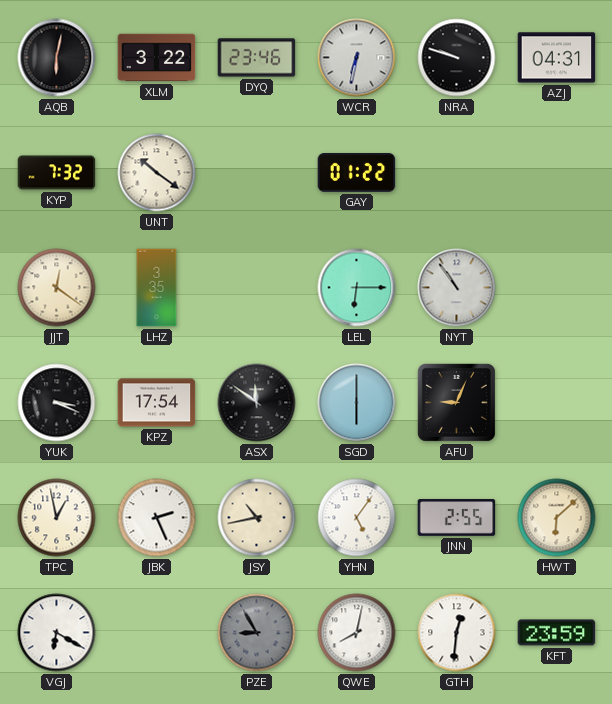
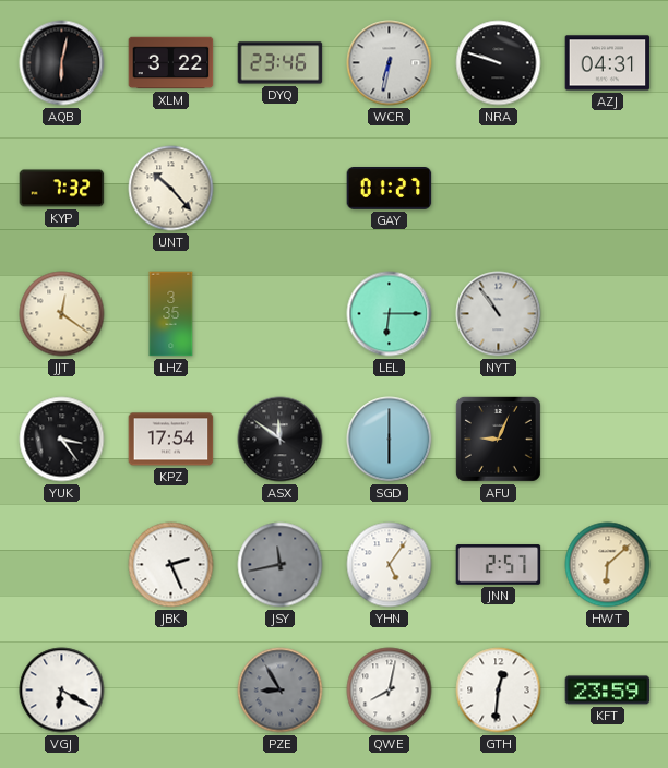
UNT: 10:21 -> 10:23
GAY: 01:22 -> 01:27
YUK: 3:19 -> 3:24
TPC: 12:58 -> none
JSY: 10:43 -> 11:43
JSY dial: cream -> grey
JNN: 2:55 -> 2:57
